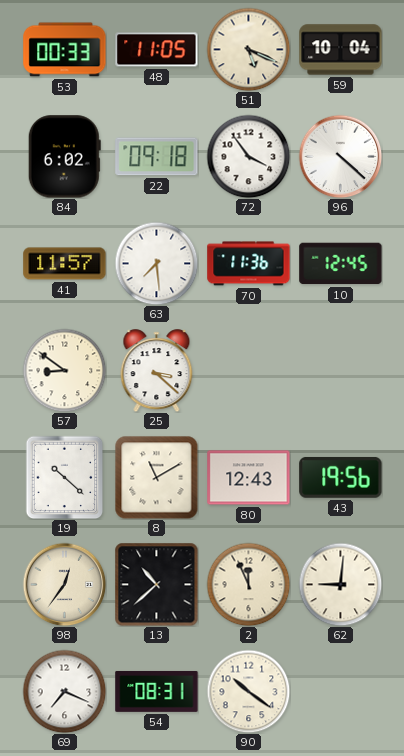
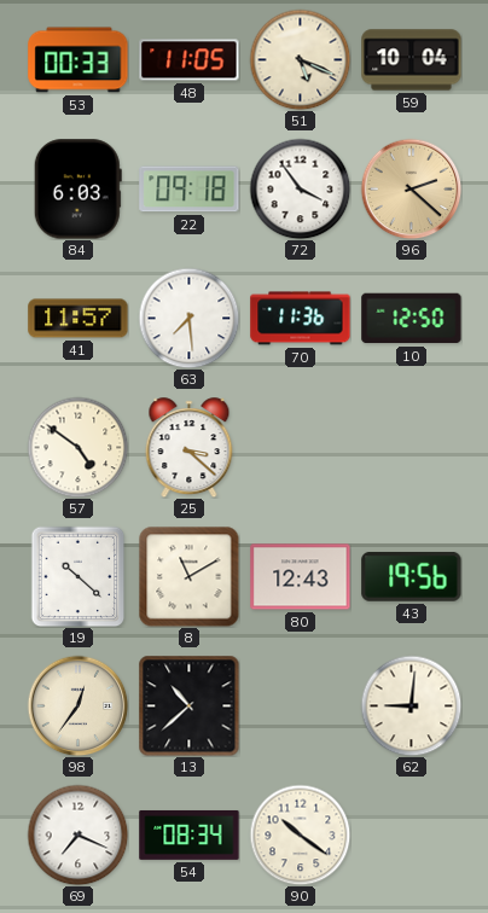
84: 6:02 -> 6:03
96: 4:22 -> 2:22
96 dial: white -> champagne
10: 12:45 -> 12:50
57: 8:51 -> 4:51
2: 11:56 -> none
54: 08:31 -> 08:34
